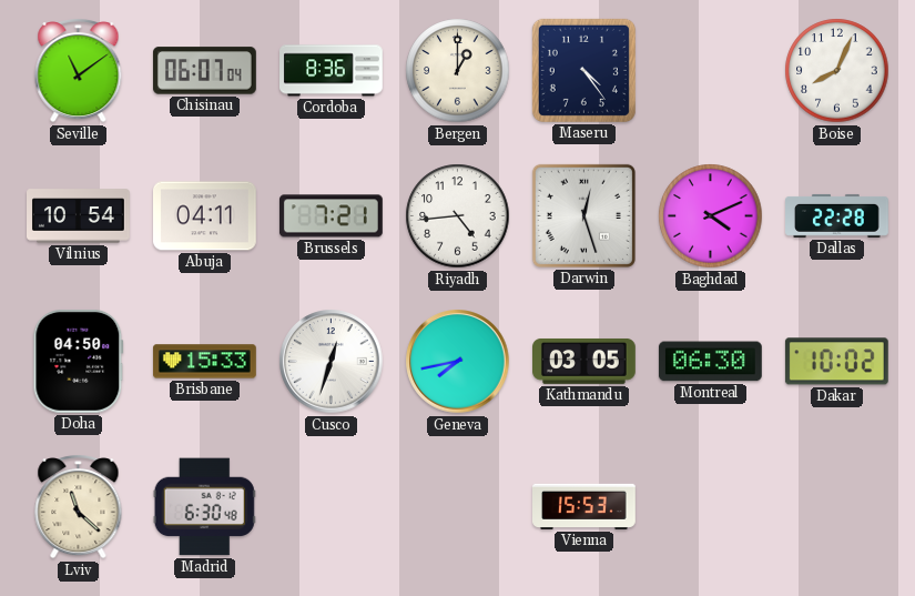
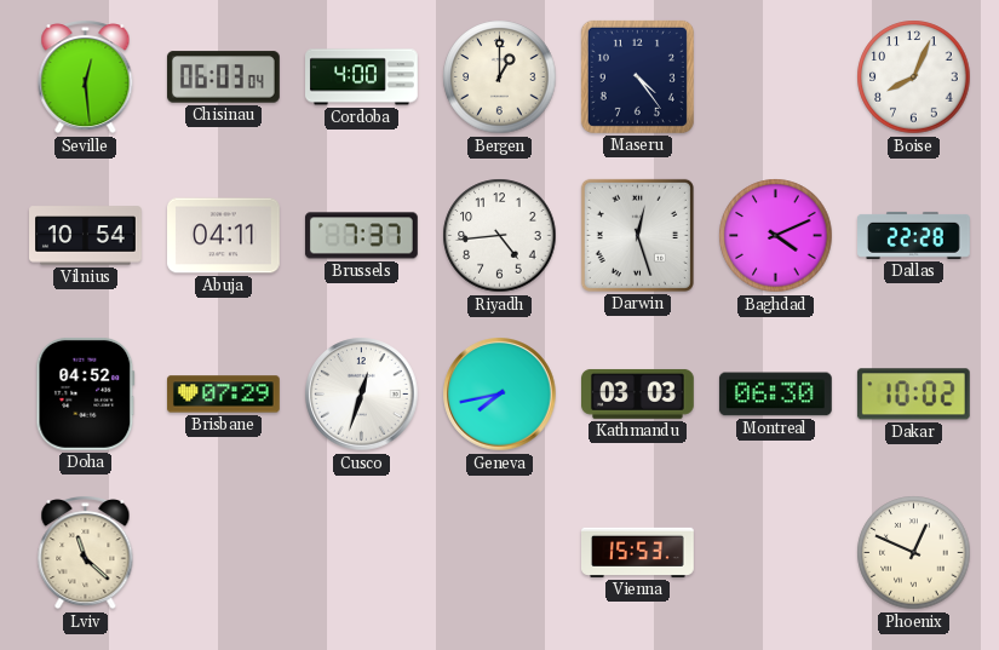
Seville: 11:09 -> 12:29
Chisinau: 06:07 -> 06:03
Cordoba: 8:36 -> 4:00
Brussels: 7:21 -> 7:37
Doha: 04:50 -> 04:52
Brisbane: 15:33 -> 07:29
Kathmandu: 03:05 -> 03:03
Madrid: 6:30 -> none
Phoenix: none -> 12:49
